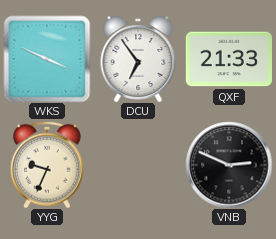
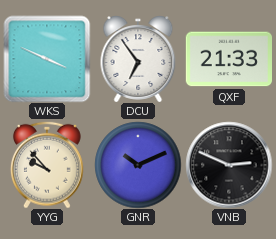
YYG: 9:34 -> 9:53
GNR: none -> 10:11
